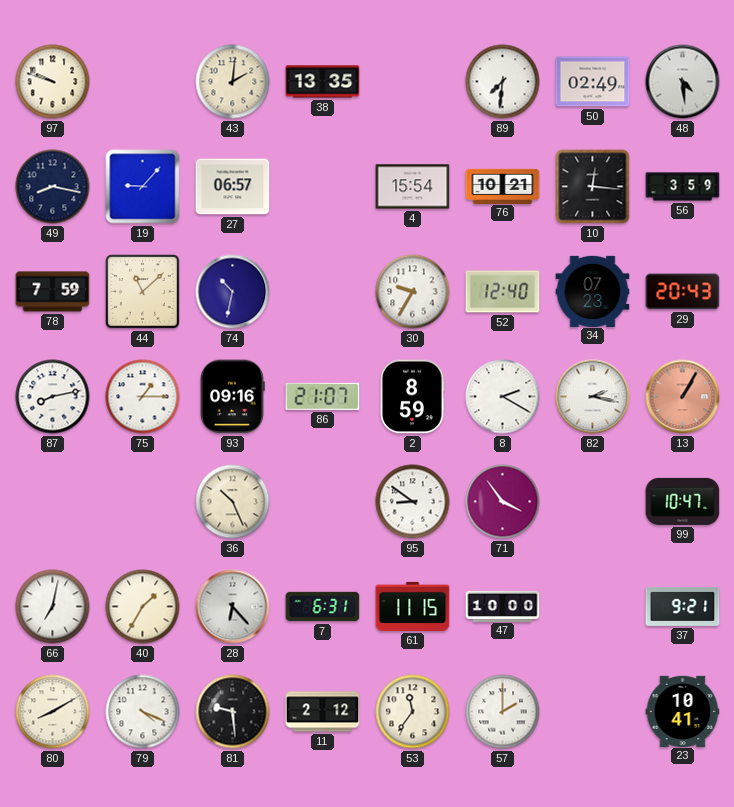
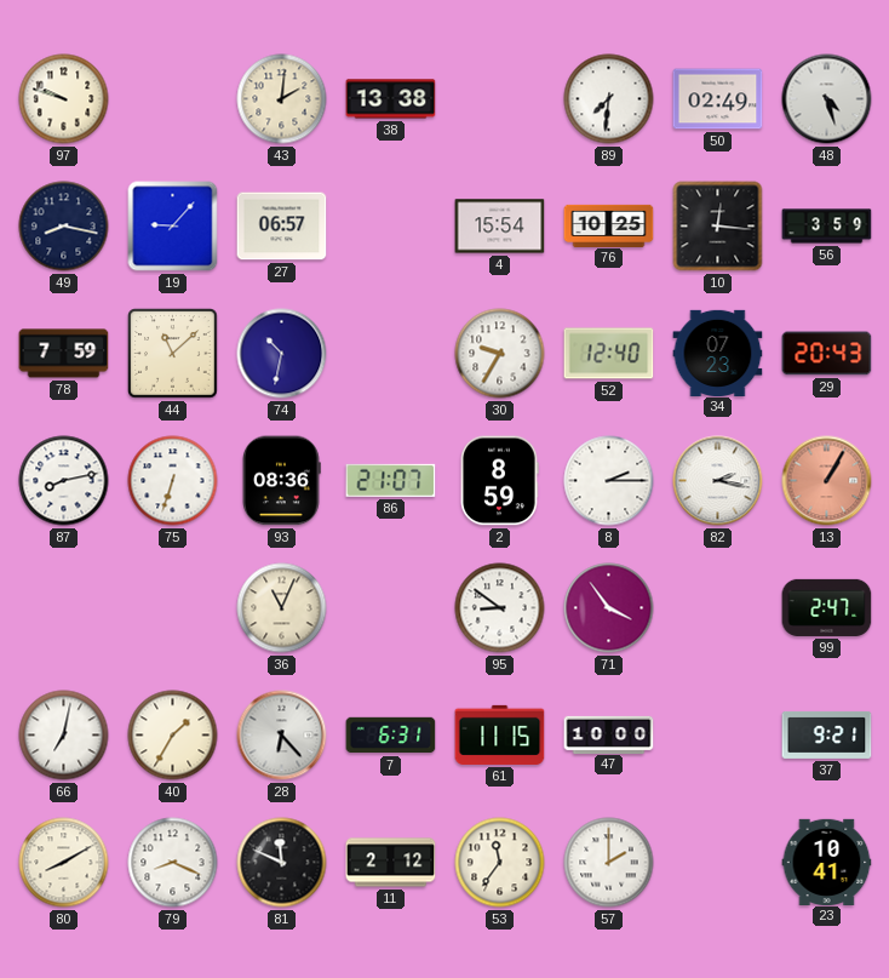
38: 13:35 -> 13:38
48: 4:29 -> 4:27
76: 10:21 -> 10:25
75: 1:15 -> 6:33
93: 09:16 -> 08:36
8: 2:20 -> 2:15
36: 10:26 -> 11:04
99: 10:47 -> 2:47
79: 4:19 -> 8:19
81: 9:29 -> 11:49
